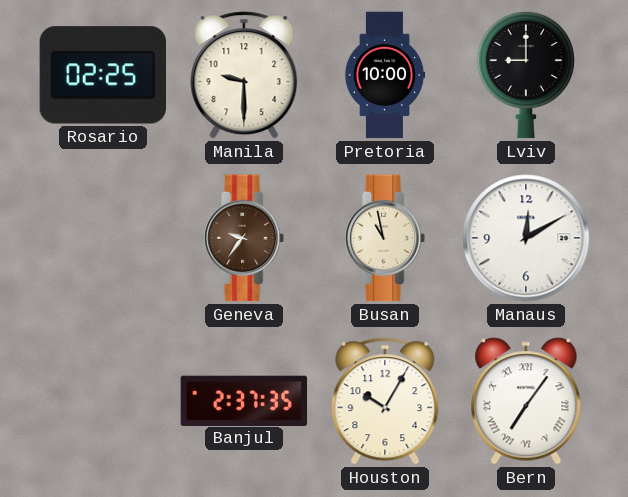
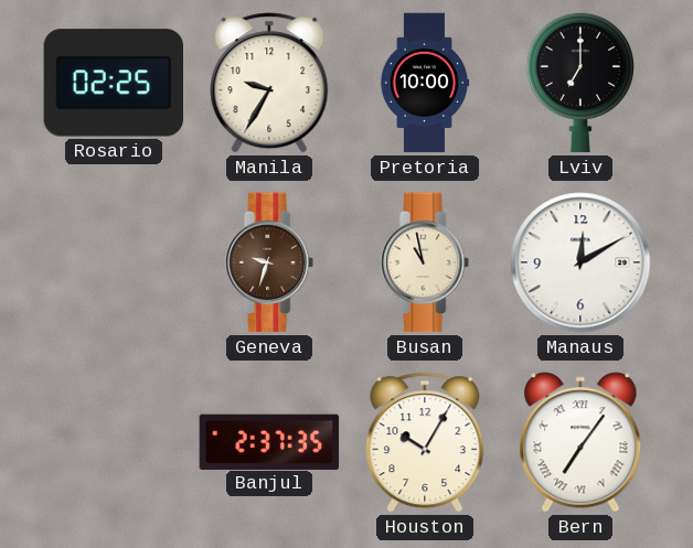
Manila: 9:30 -> 9:35
Lviv: 9:00 -> 7:00
Geneva: 9:36 -> 9:33
